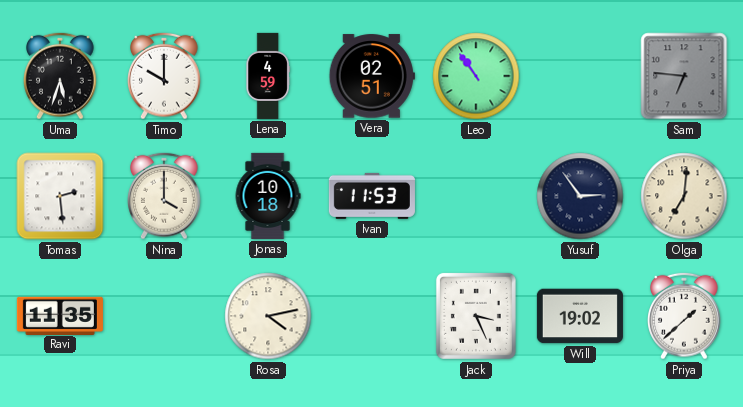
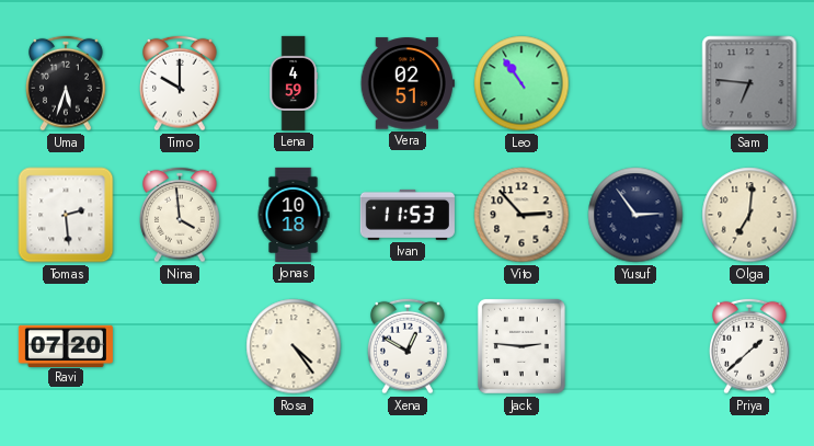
Nina: 4:00 -> 3:59
Vito: none -> 2:53
Ravi: 11:35 -> 07:20
Rosa: 4:13 -> 4:24
Xena: none -> 12:50
Jack: 3:26 -> 2:46
Will: 19:02 -> none
